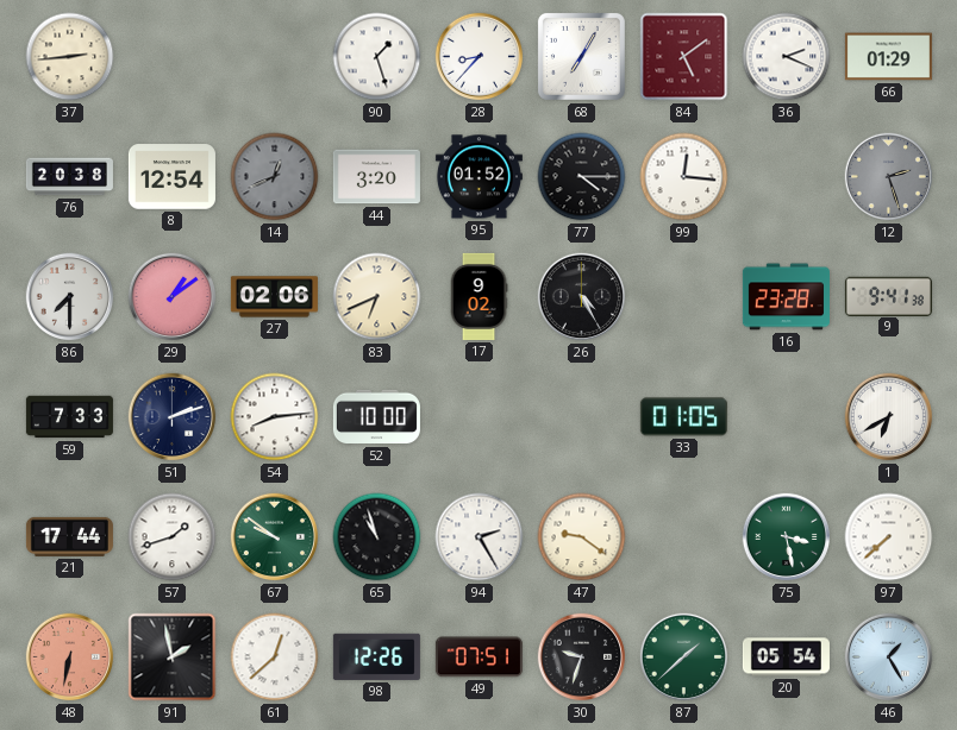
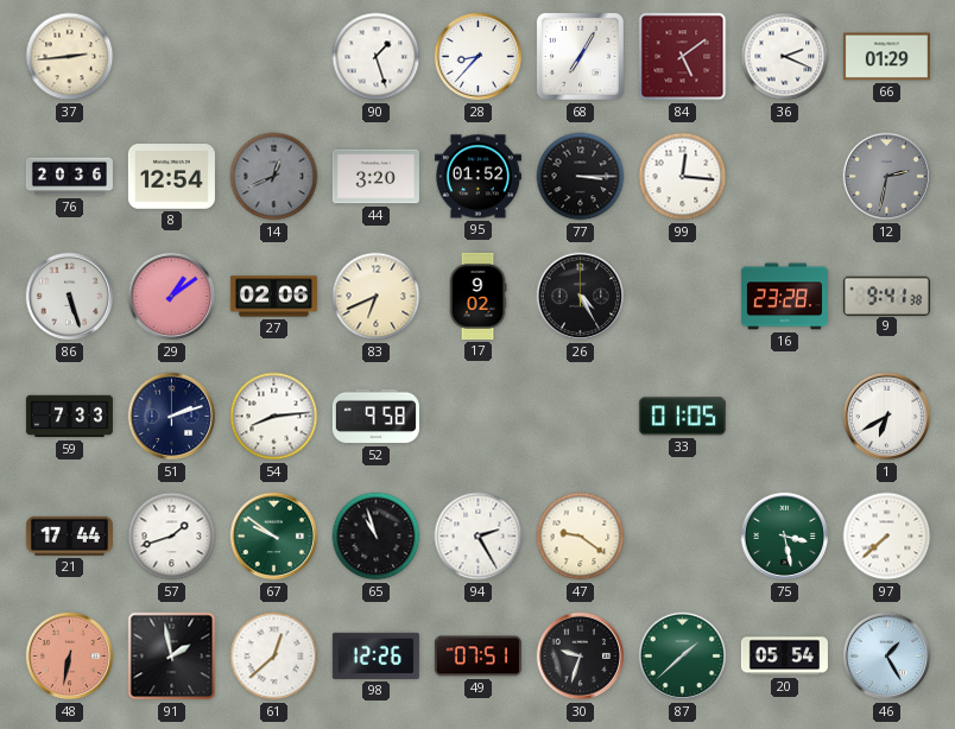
76: 20:38 -> 20:36
77: 4:15 -> 3:15
12: 2:27 -> 2:32
86: 7:30 -> 5:27
52: 10:00 -> 9:58
